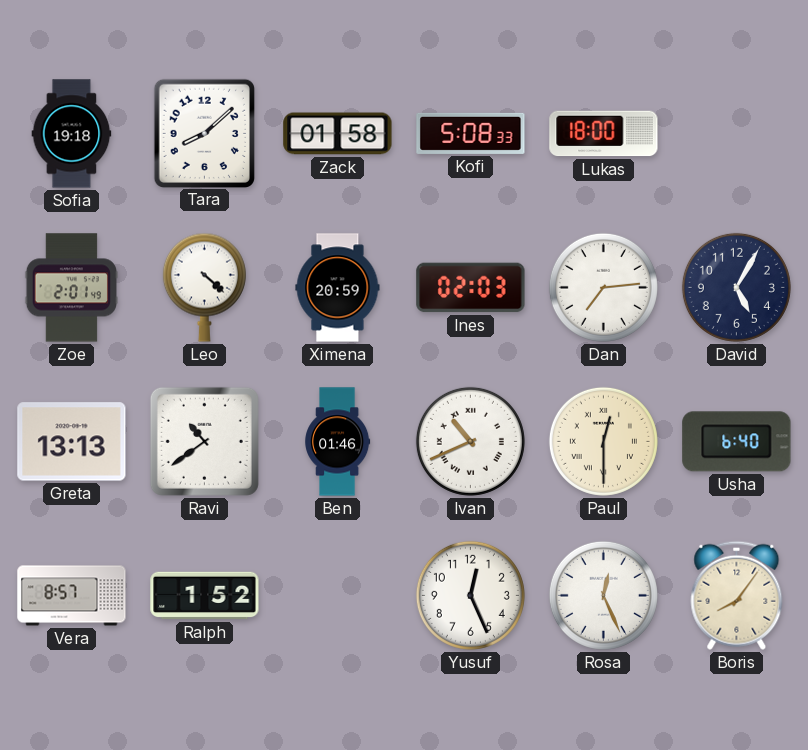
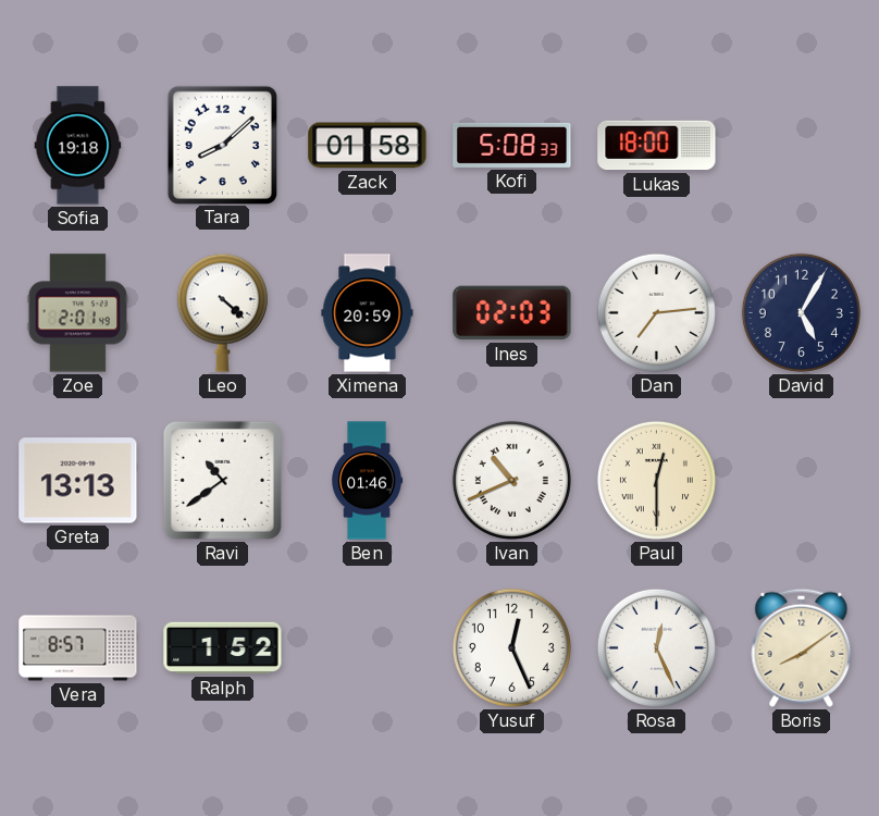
Usha: 6:40 -> none
Boris: 8:06 -> 8:09
